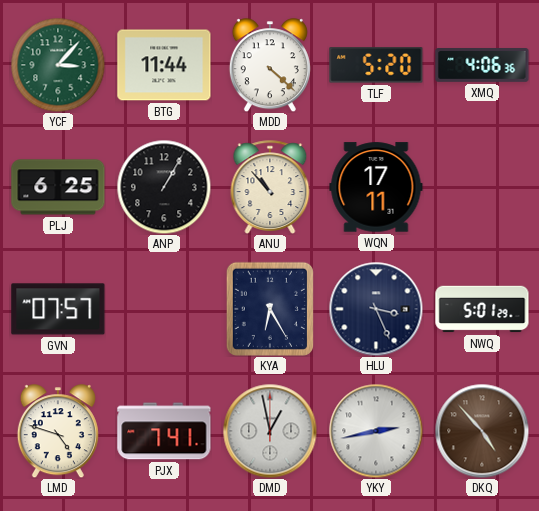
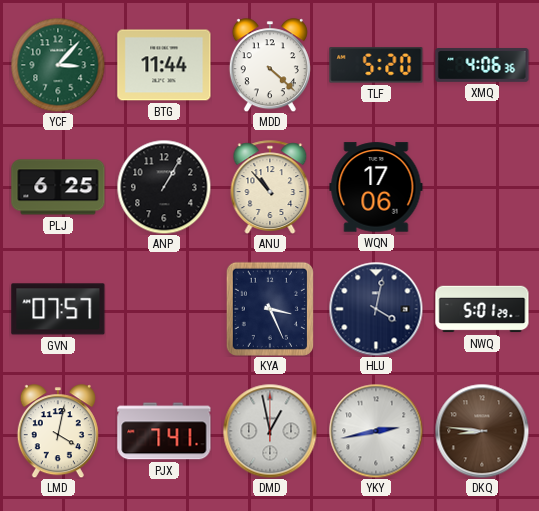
WQN: 17:11 -> 17:06
KYA: 6:25 -> 3:26
HLU: 3:26 -> 4:02
LMD: 4:48 -> 4:02
DKQ: 4:53 -> 8:46
